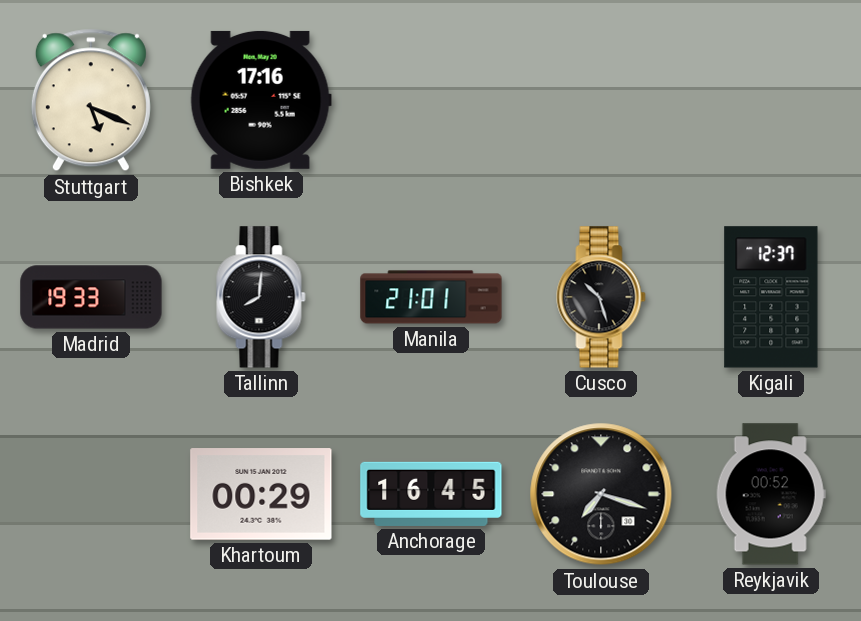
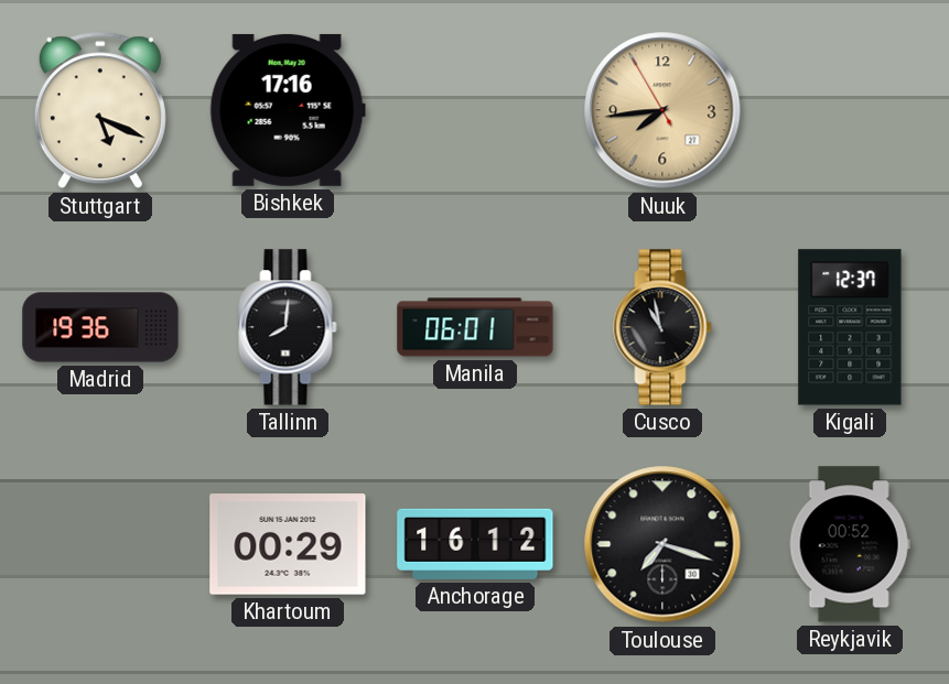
Nuuk: none -> 7:43
Madrid: 19:33 -> 19:36
Manila: 21:01 -> 06:01
Cusco: 10:27 -> 10:58
Anchorage: 16:45 -> 16:12
